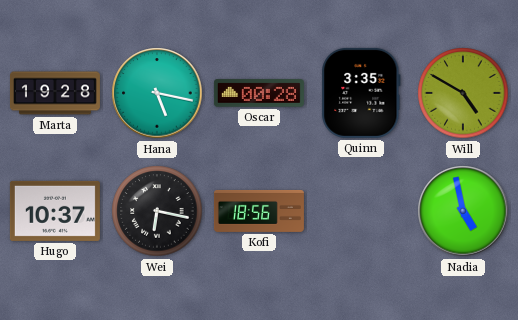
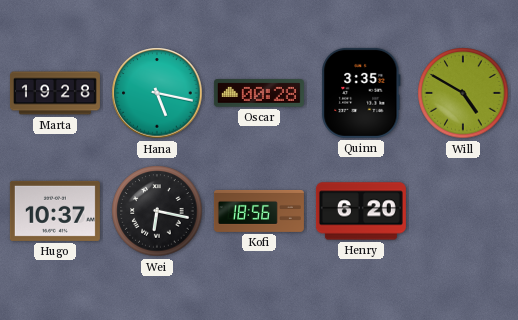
Henry: none -> 6:20
Nadia: 4:58 -> none
